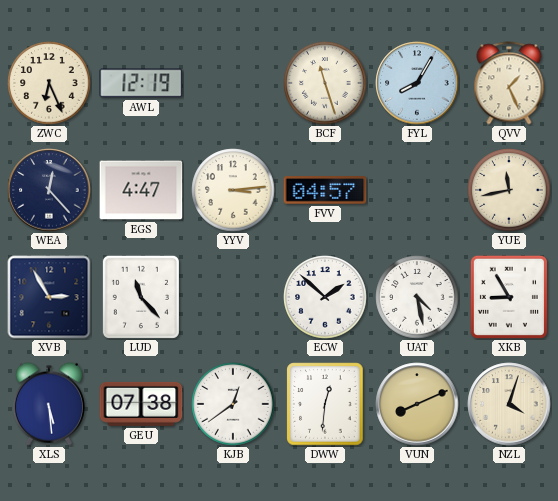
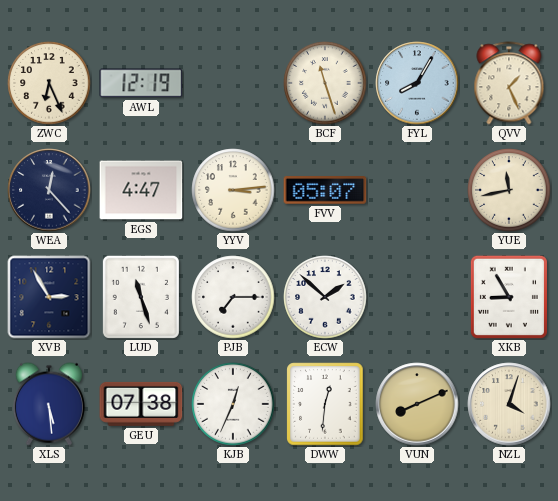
FVV: 04:57 -> 05:07
LUD: 11:23 -> 11:27
PJB: none -> 7:15
UAT: 4:28 -> none
KJB: 12:39 -> 12:34
